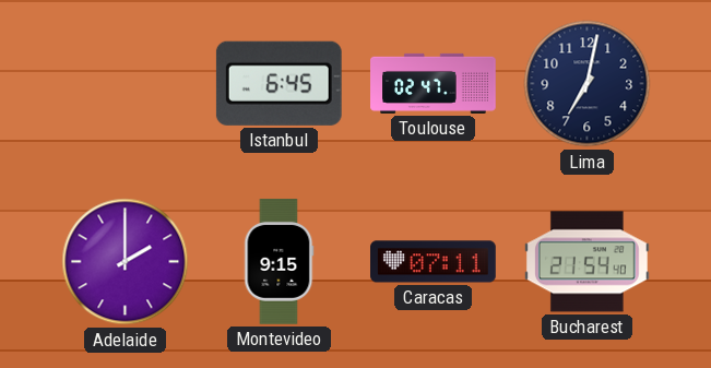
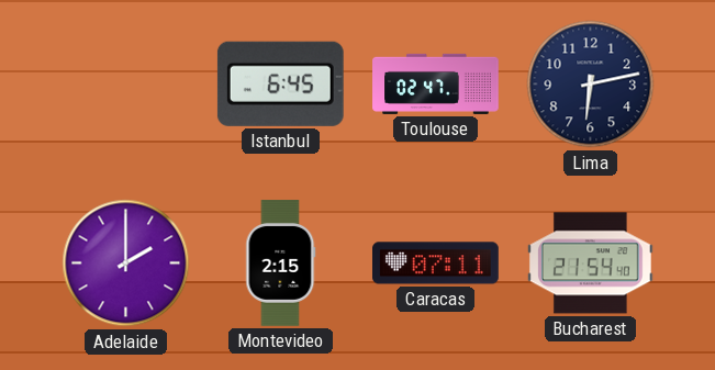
Lima: 7:02 -> 6:13
Montevideo: 9:15 -> 2:15
